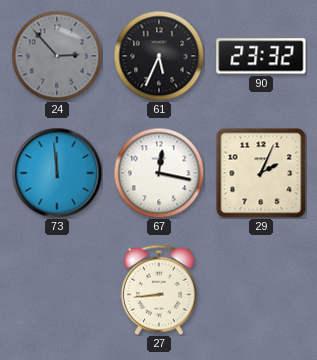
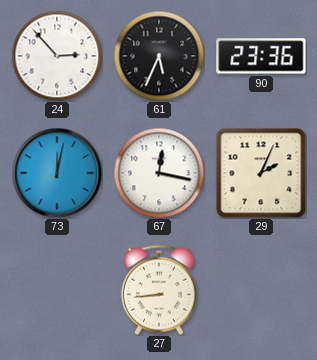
24 dial: grey -> white
90: 23:32 -> 23:36
73: 11:59 -> 12:02
